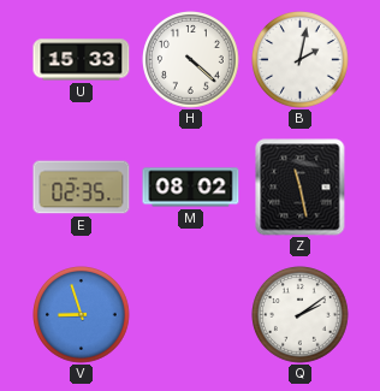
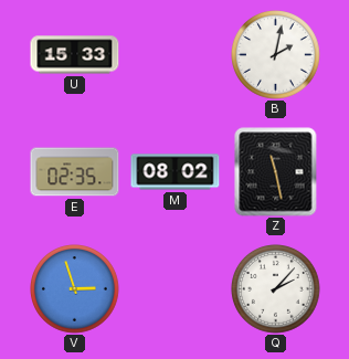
H: 4:22 -> none
V: 8:57 -> 2:57
Q: 2:09 -> 2:07
